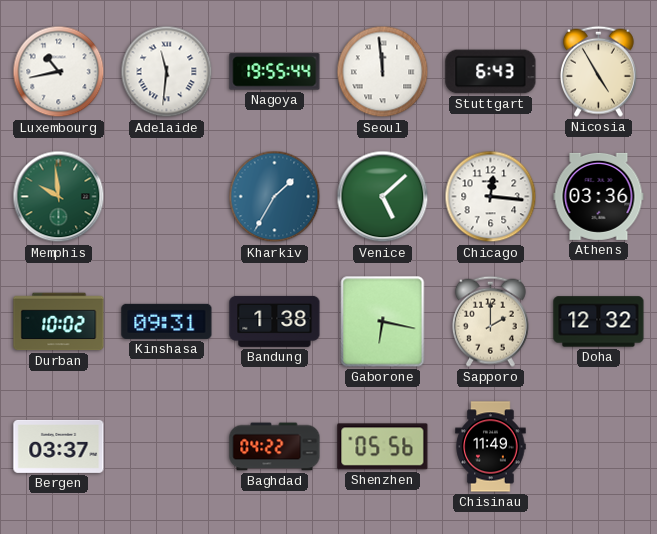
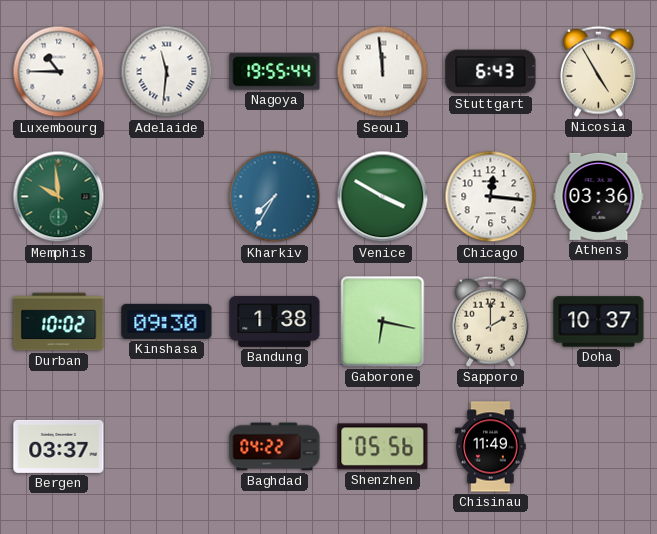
Luxembourg: 10:43 -> 10:45
Kharkiv: 1:35 -> 7:35
Venice: 5:08 -> 3:50
Kinshasa: 09:31 -> 09:30
Doha: 12:32 -> 10:37
